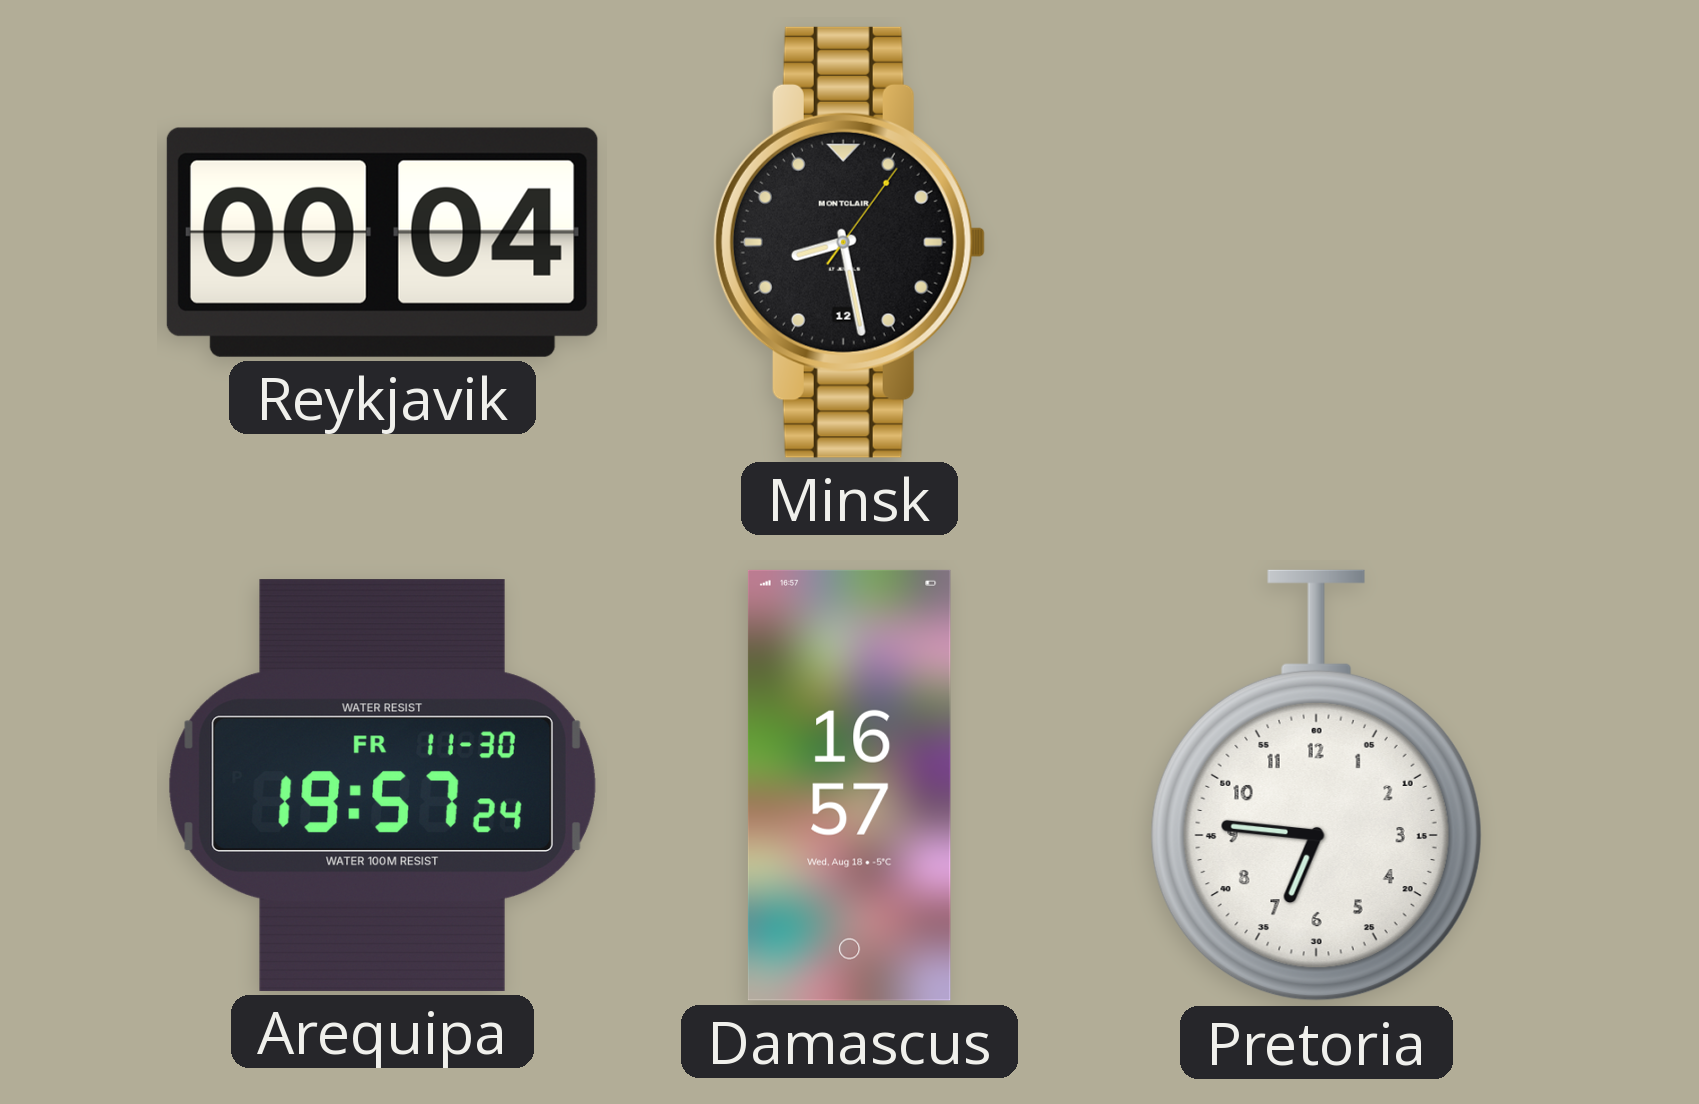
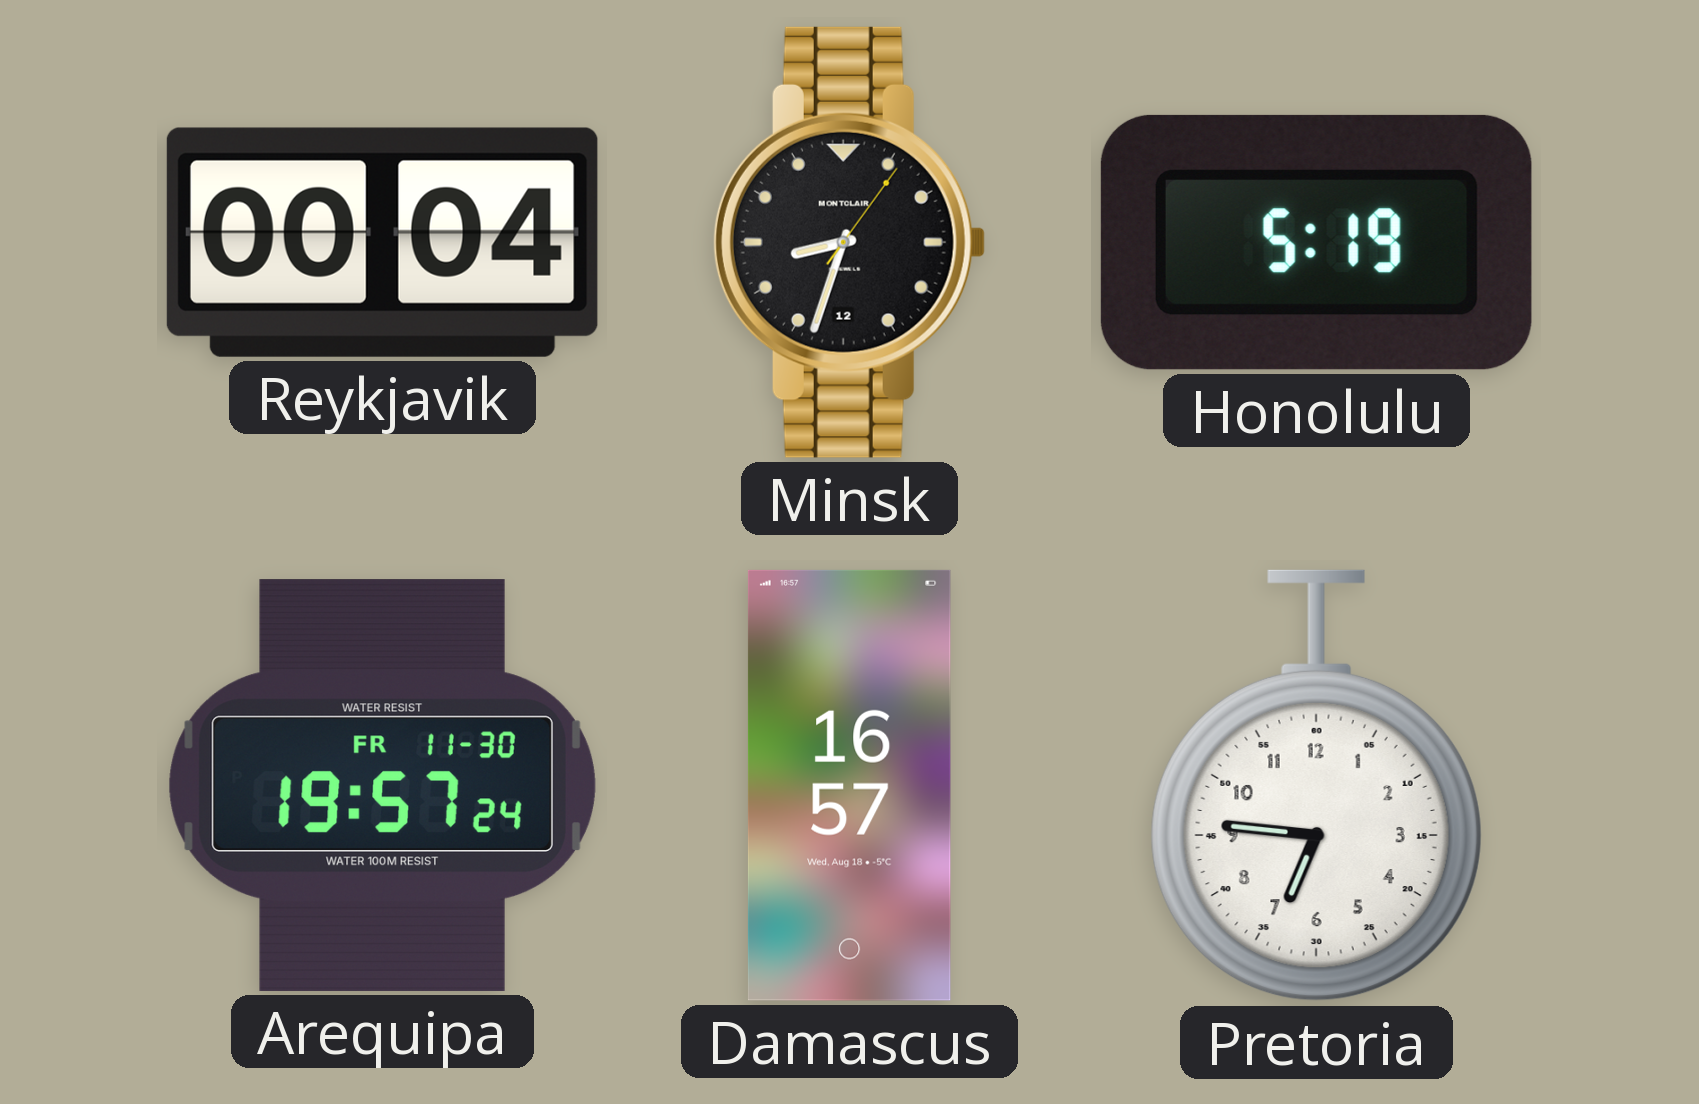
Minsk: 8:28 -> 8:33
Honolulu: none -> 5:19
